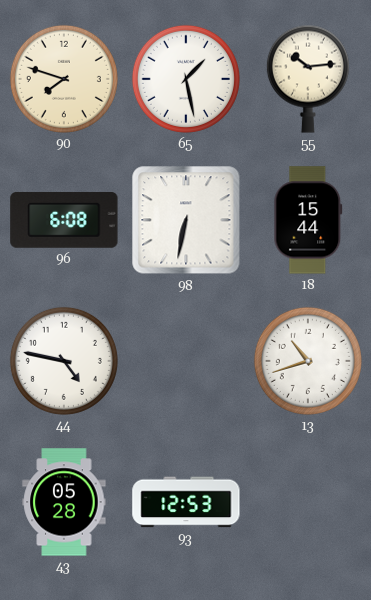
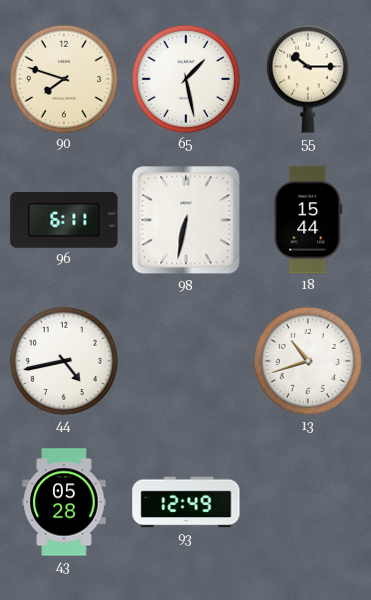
55: 10:14 -> 10:15
96: 6:08 -> 6:11
44: 4:47 -> 4:43
93: 12:53 -> 12:49
